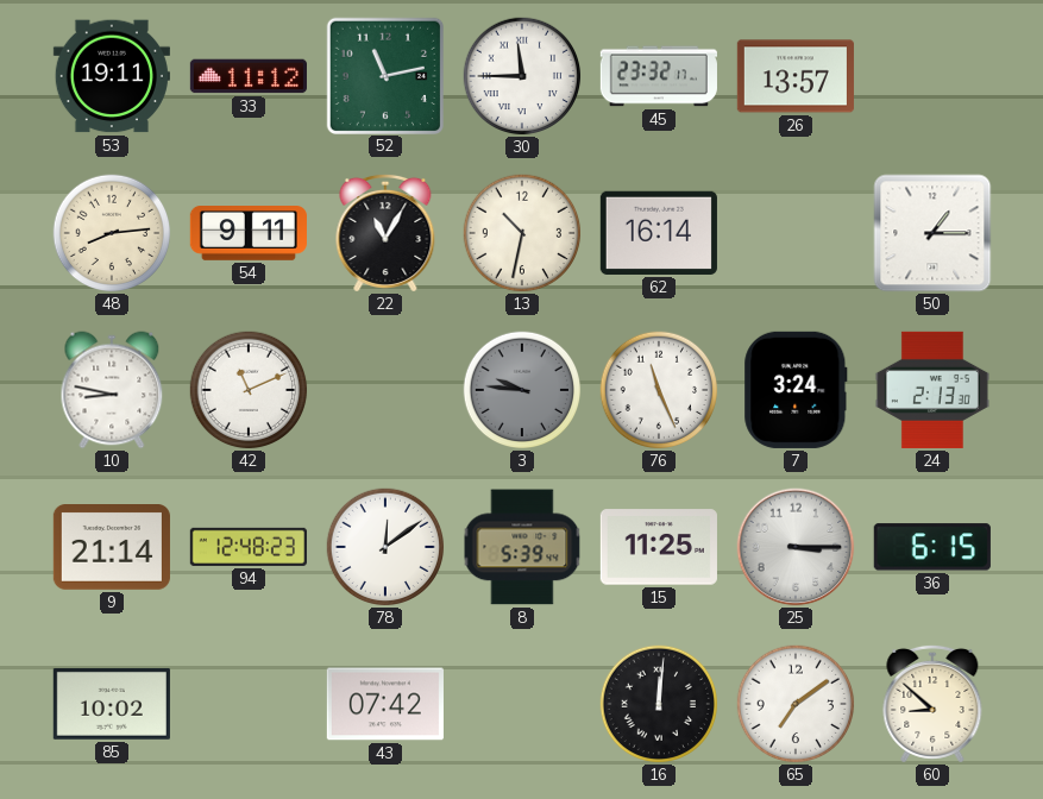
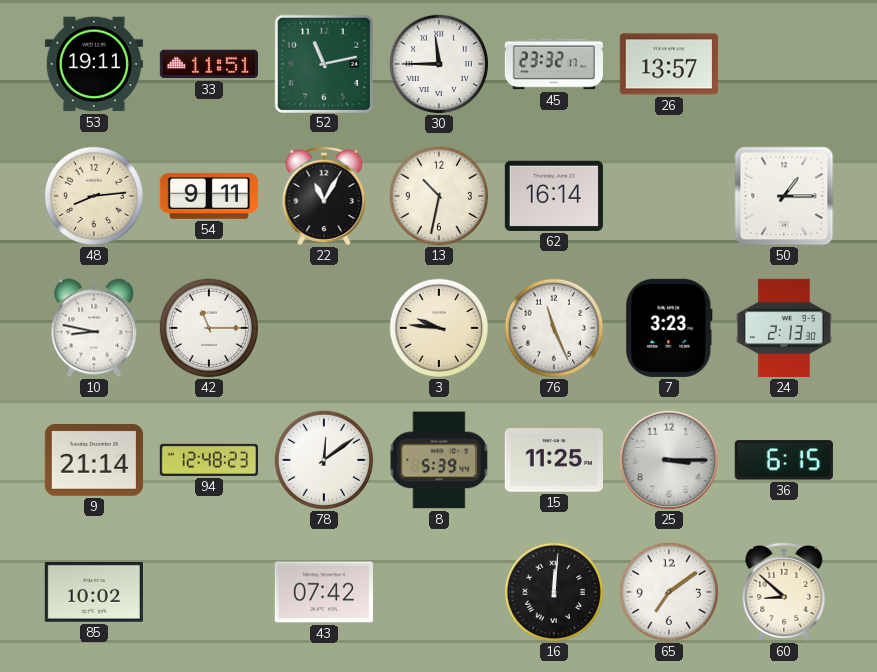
33: 11:12 -> 11:51
42: 11:11 -> 11:15
3 dial: grey -> cream
7: 3:24 -> 3:23
